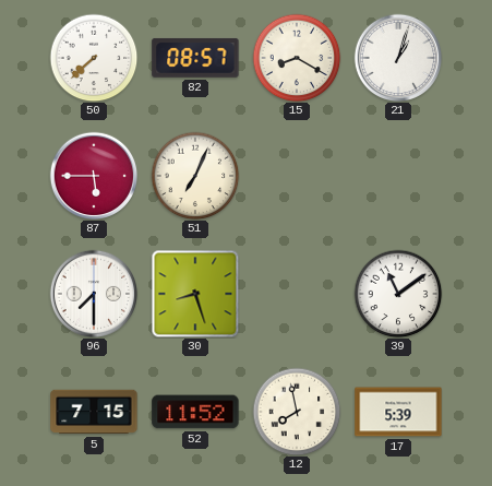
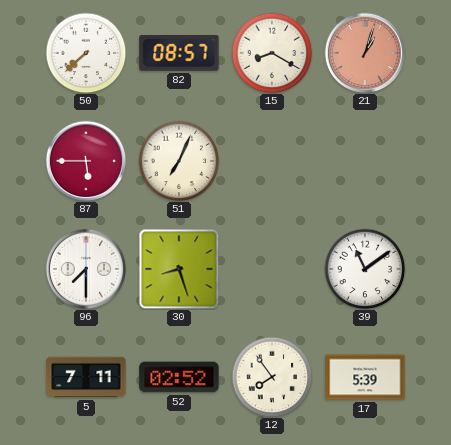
21 dial: white -> salmon
5: 7:15 -> 7:11
52: 11:52 -> 02:52
12: 7:58 -> 7:54
